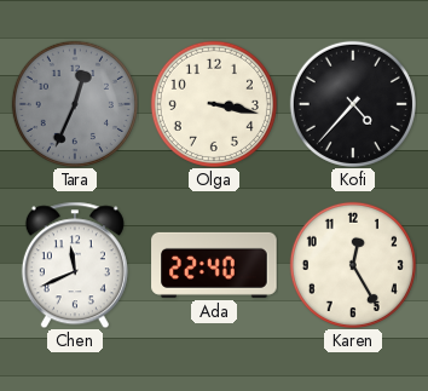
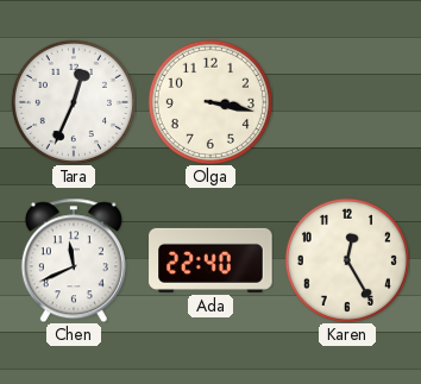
Tara dial: grey -> white
Kofi: 4:37 -> none
